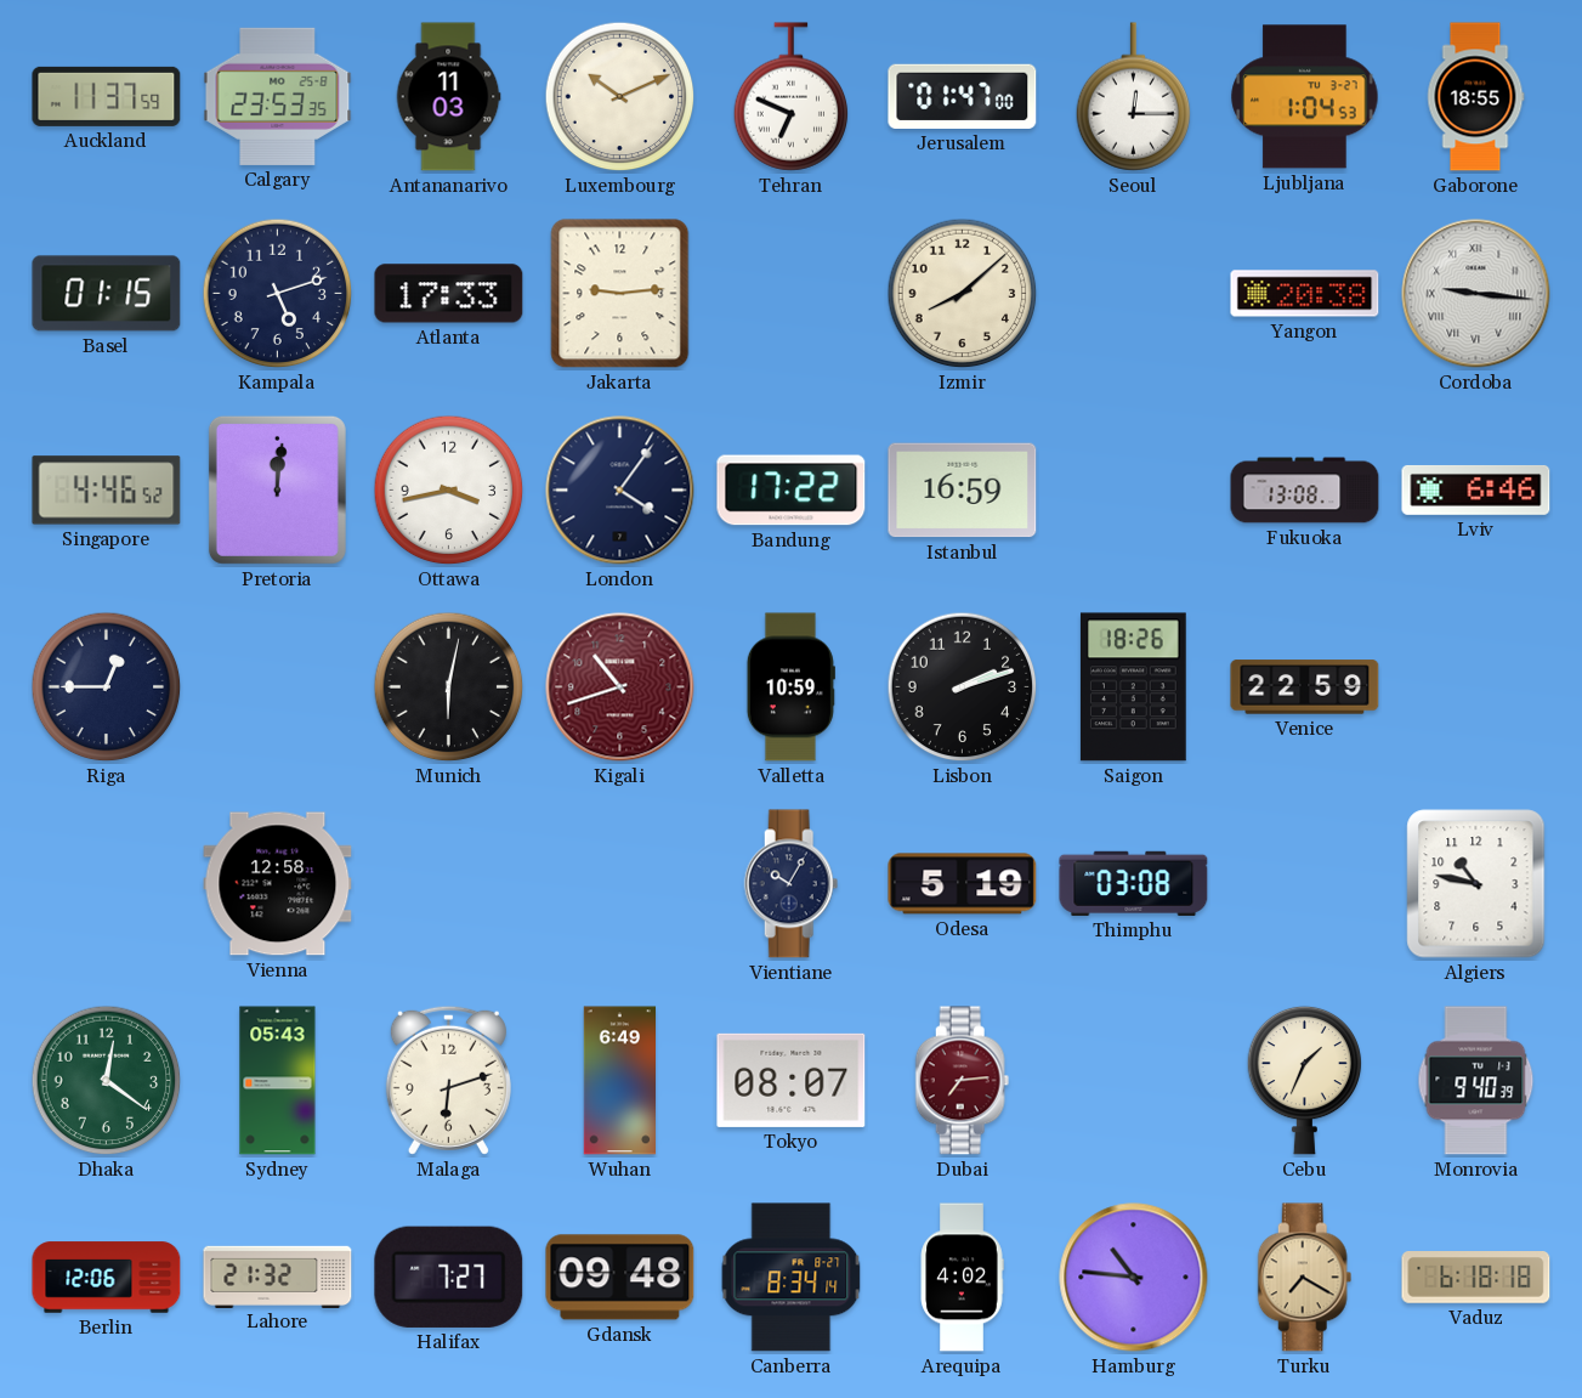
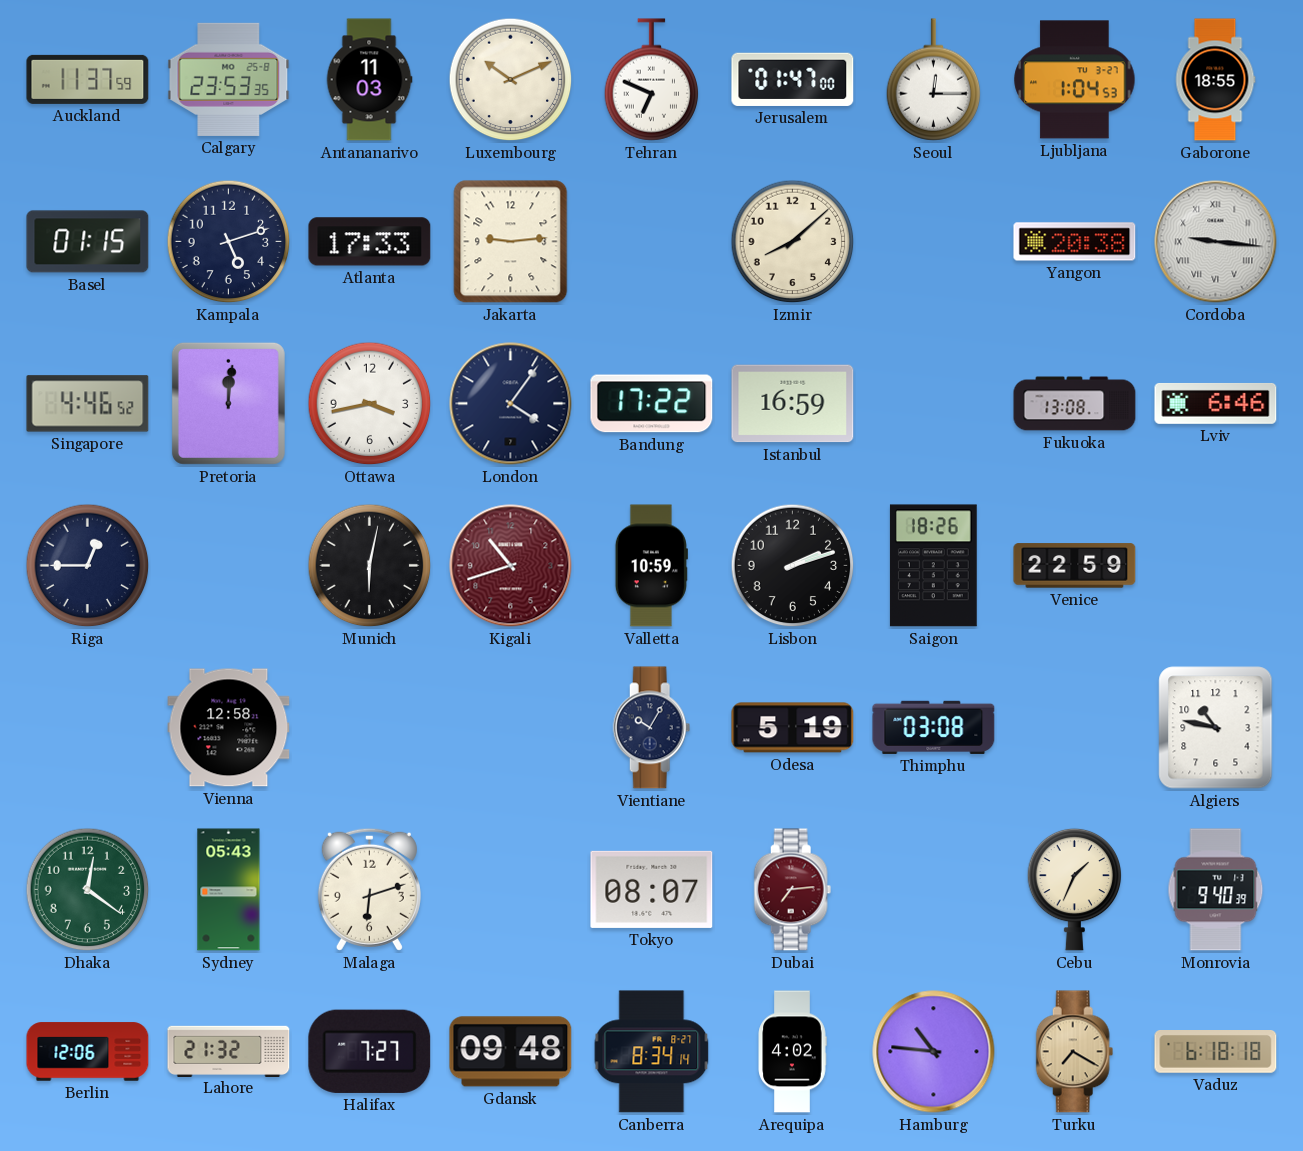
Wuhan: 6:49 -> none
